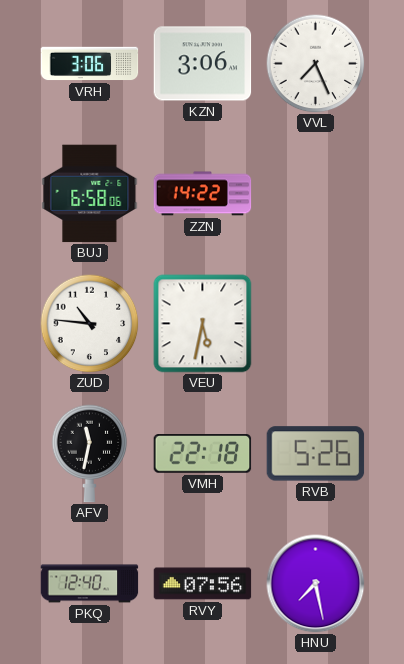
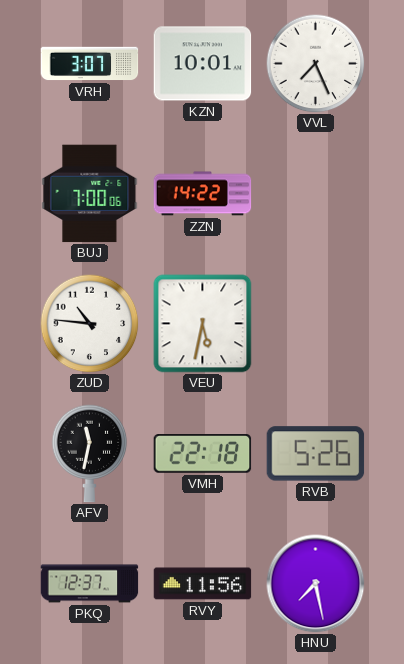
VRH: 3:06 -> 3:07
KZN: 3:06 -> 10:01
BUJ: 6:58 -> 7:00
PKQ: 12:40 -> 12:37
RVY: 07:56 -> 11:56
